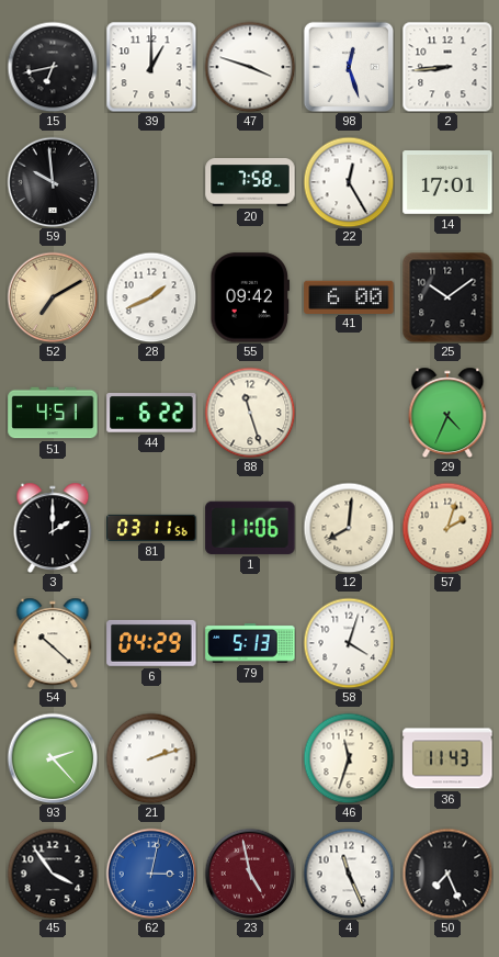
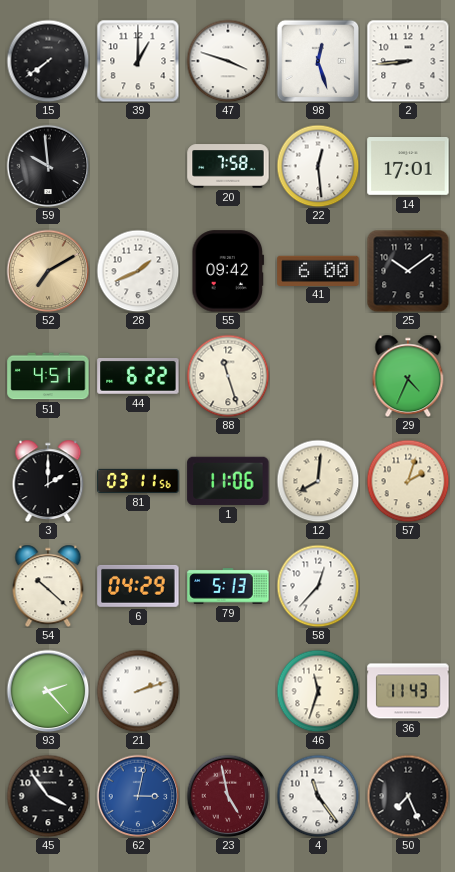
15: 6:43 -> 7:39
22: 12:25 -> 12:29
58: 4:03 -> 12:37
4: 11:26 -> 11:24
